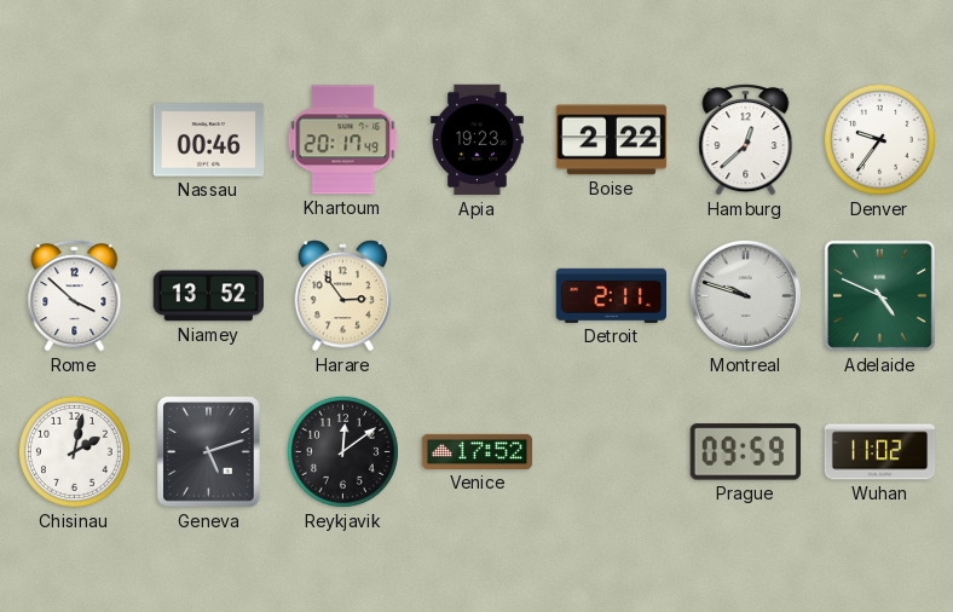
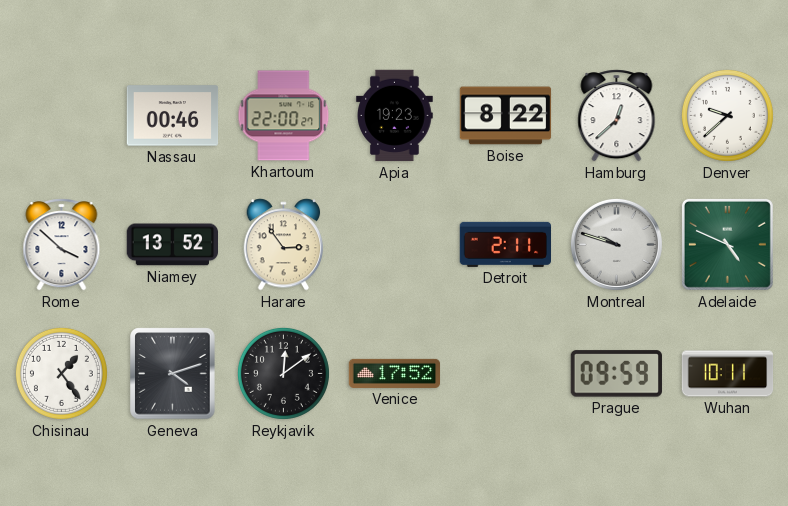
Khartoum: 20:17 -> 22:00
Boise: 2:22 -> 8:22
Denver: 9:36 -> 9:38
Chisinau: 2:02 -> 1:24
Geneva: 5:12 -> 4:12
Wuhan: 11:02 -> 10:11
